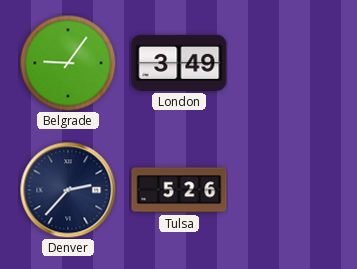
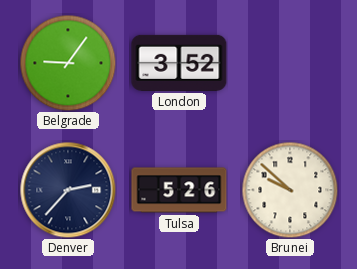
London: 3:49 -> 3:52
Brunei: none -> 9:52
